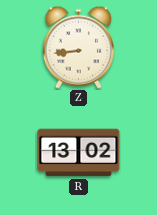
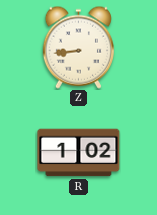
R: 13:02 -> 1:02
